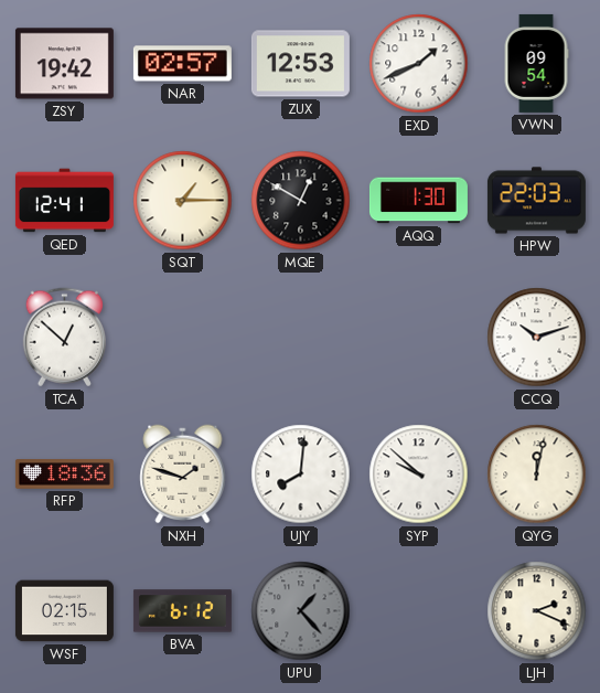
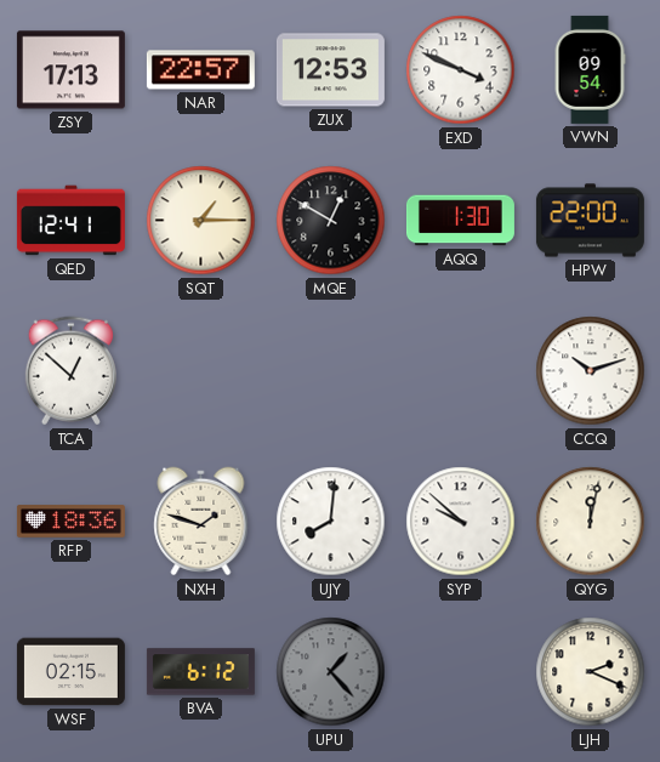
ZSY: 19:42 -> 17:13
NAR: 02:57 -> 22:57
EXD: 1:41 -> 3:49
HPW: 22:03 -> 22:00
